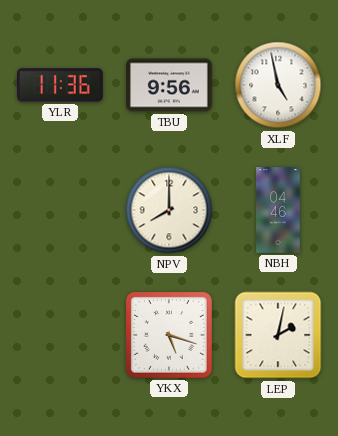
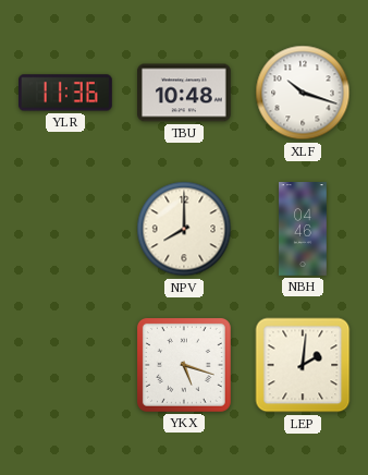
TBU: 9:56 -> 10:48
XLF: 4:58 -> 10:18
LEP: 2:02 -> 2:01
